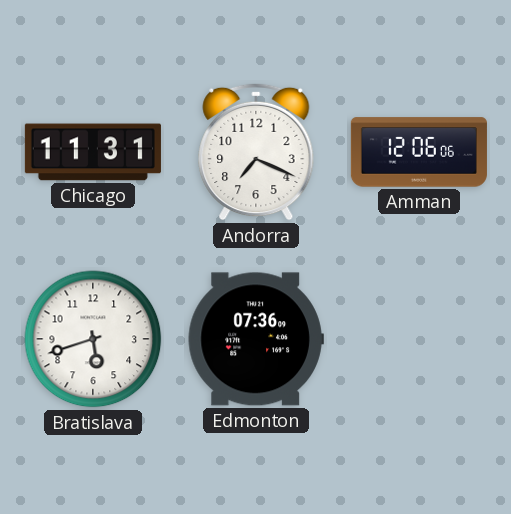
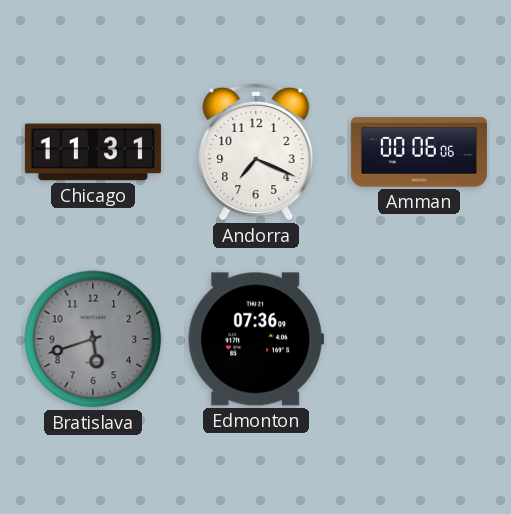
Amman: 12:06 -> 00:06
Bratislava dial: white -> grey
